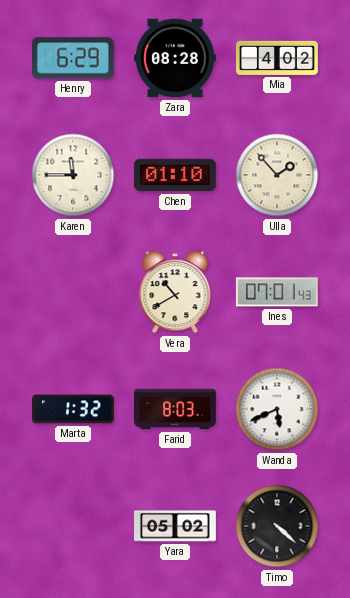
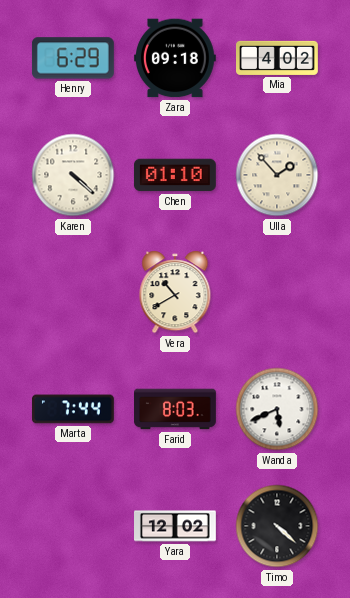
Zara: 08:28 -> 09:18
Karen: 11:45 -> 4:22
Ines: 07:01 -> none
Marta: 1:32 -> 7:44
Yara: 05:02 -> 12:02
